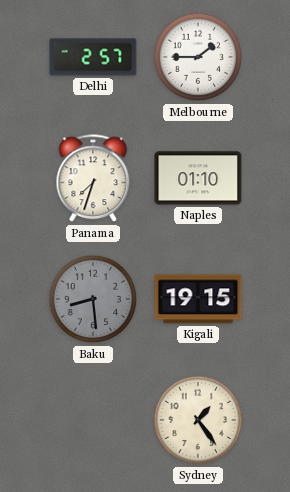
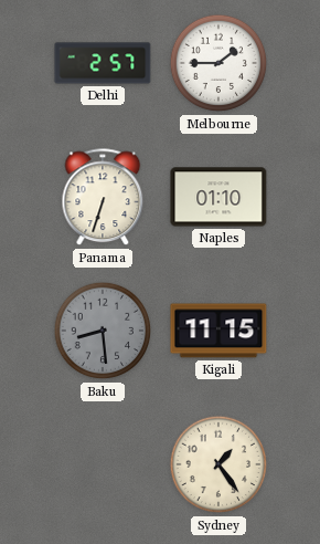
Panama: 7:33 -> 6:33
Kigali: 19:15 -> 11:15
